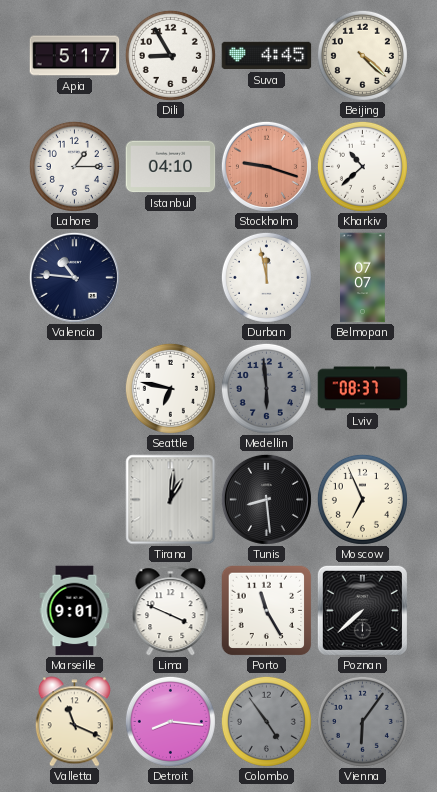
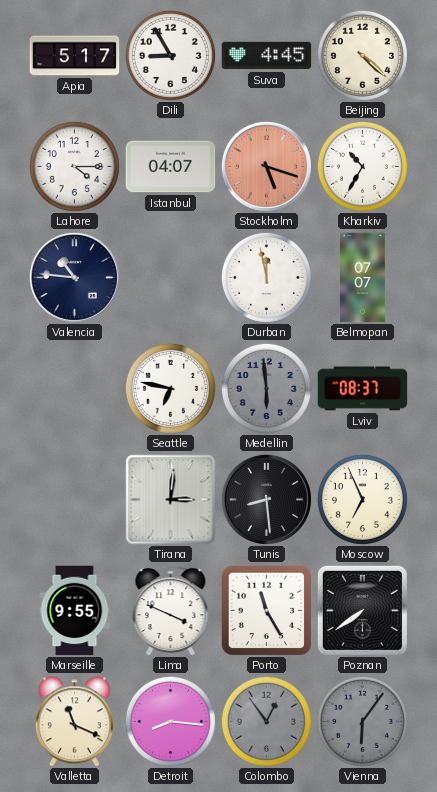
Lahore: 1:15 -> 4:15
Istanbul: 04:10 -> 04:07
Stockholm: 9:18 -> 5:18
Kharkiv: 10:38 -> 10:35
Tirana: 1:01 -> 3:01
Marseille: 9:01 -> 9:55
Poznan: 7:38 -> 7:39
Colombo: 4:54 -> 12:54
